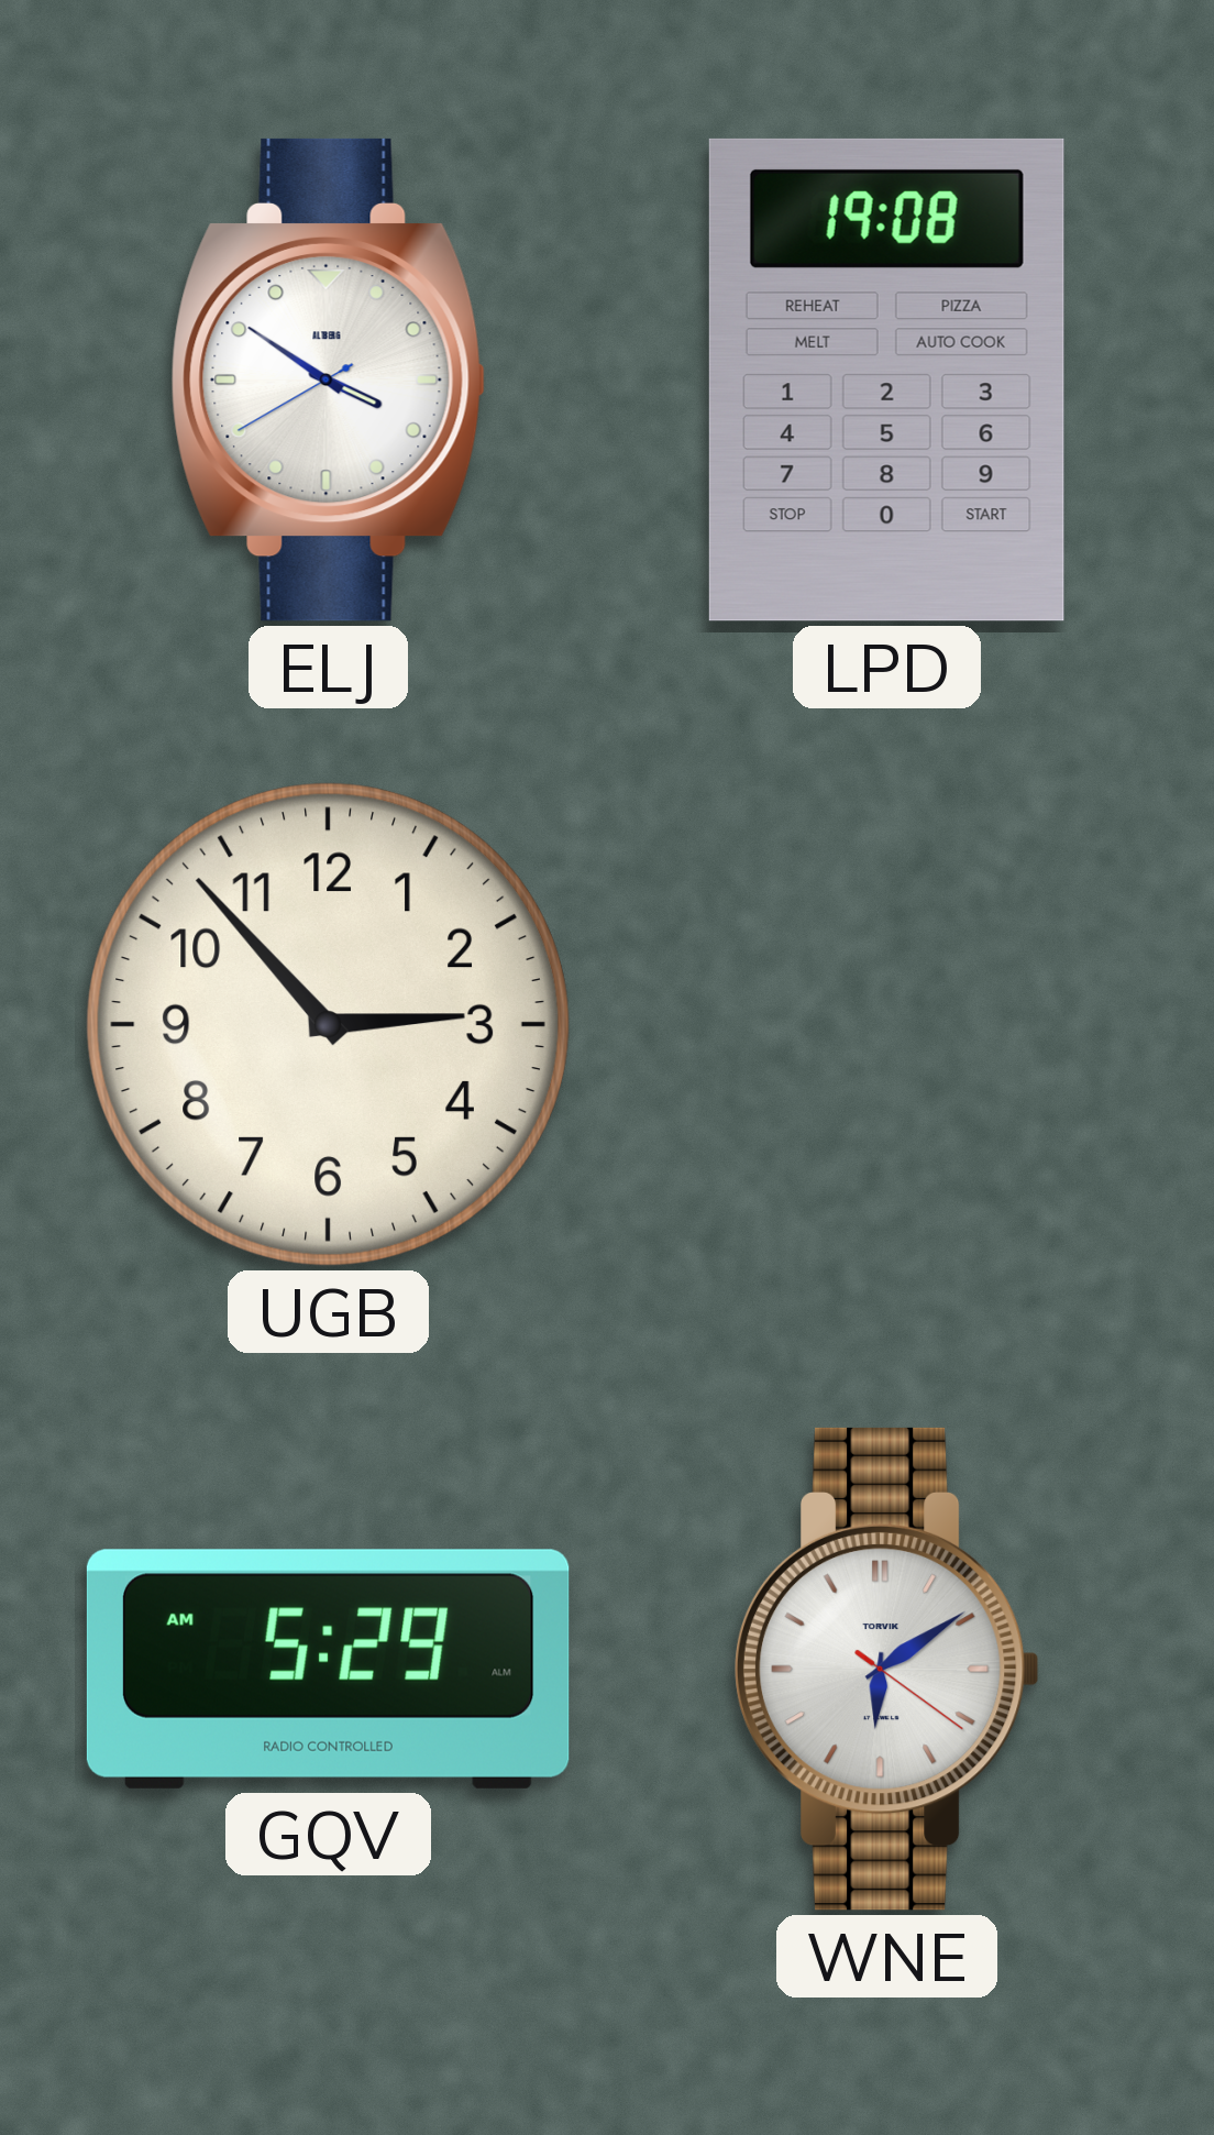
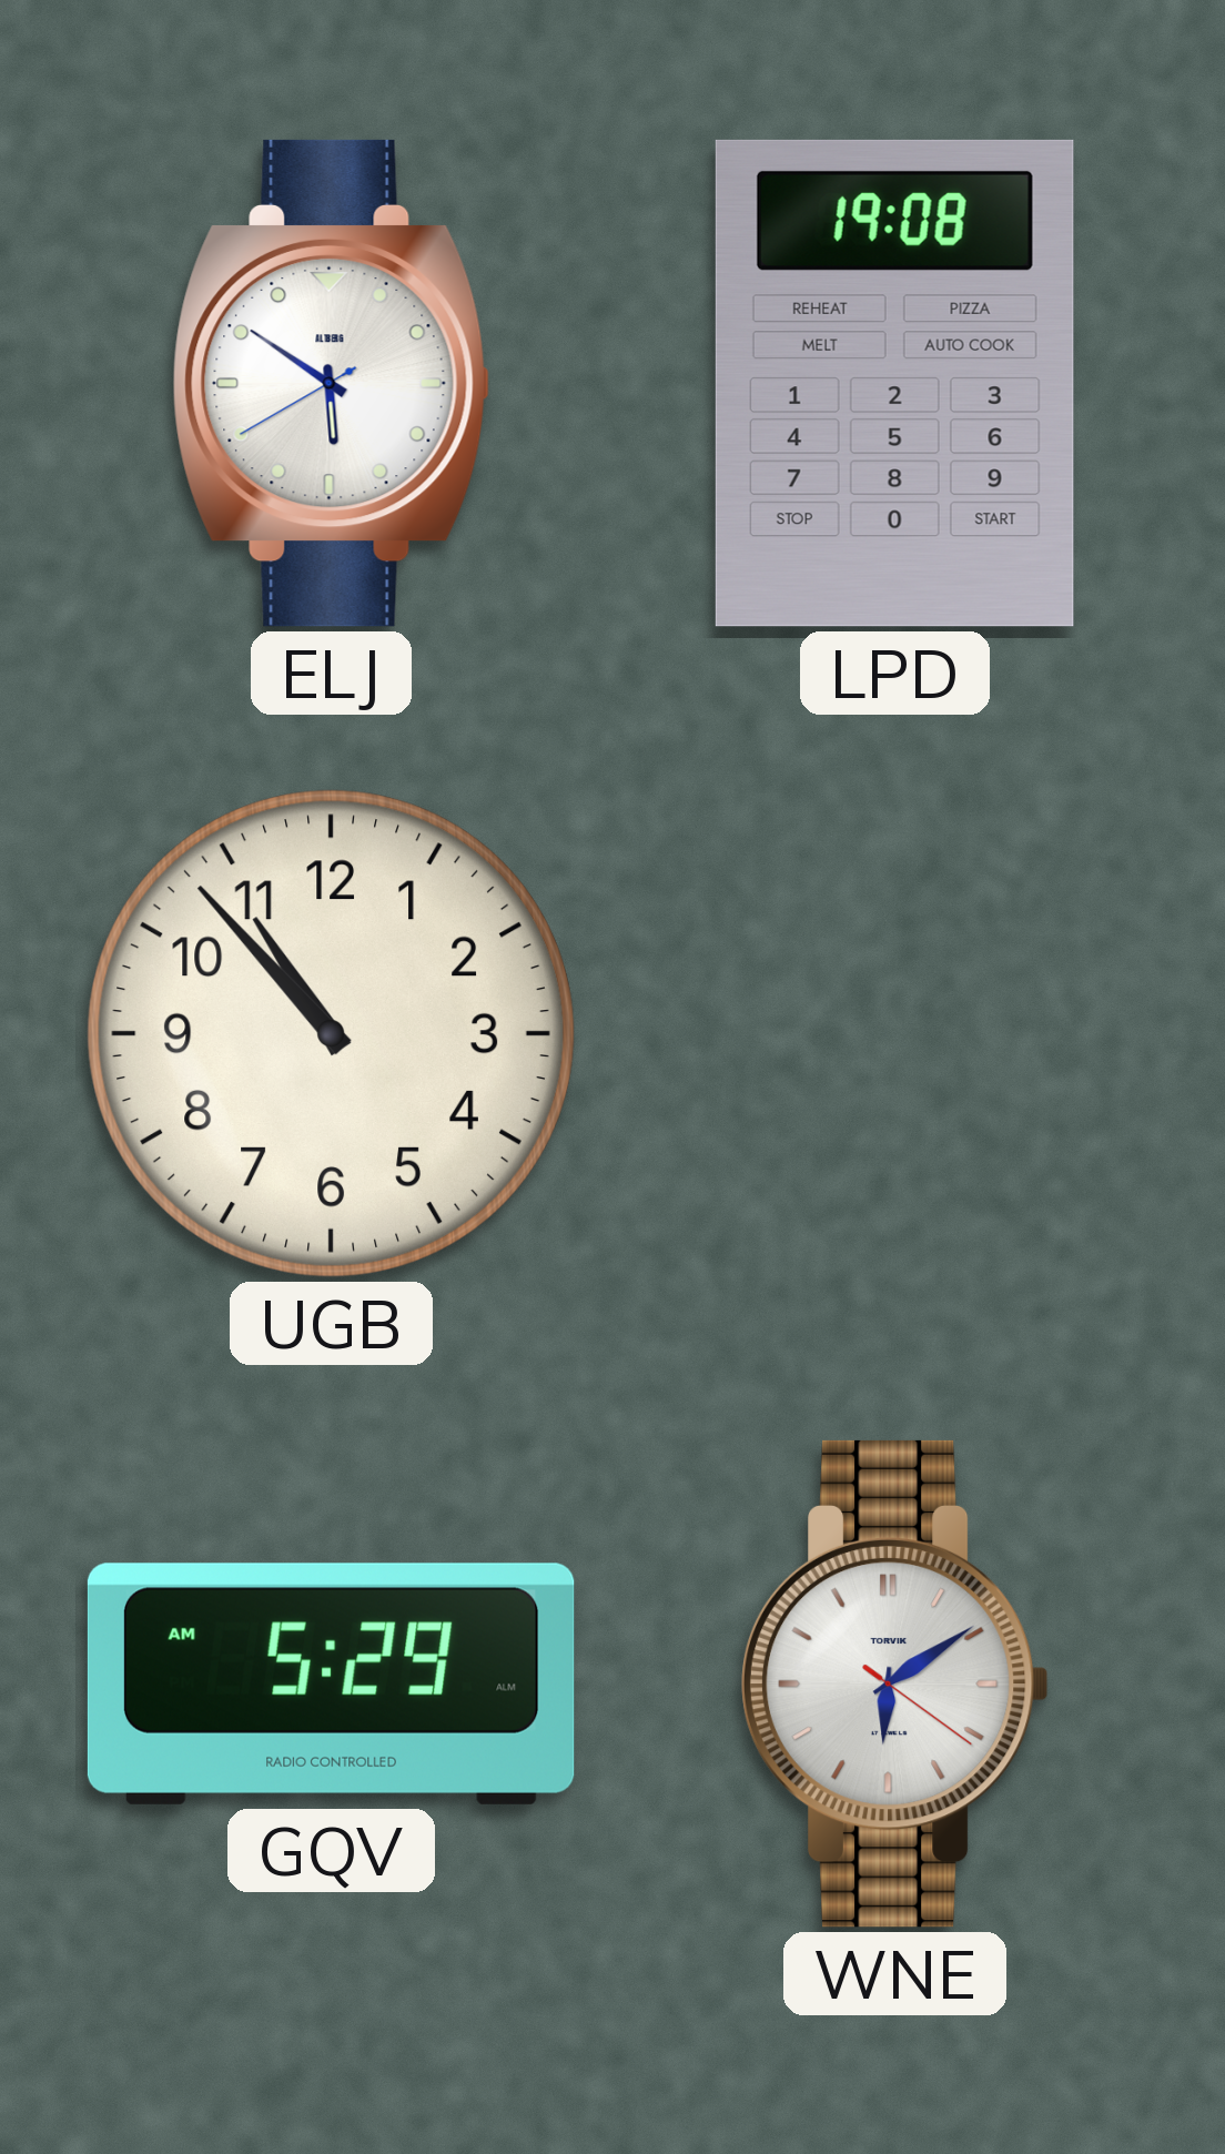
ELJ: 3:50 -> 5:50
UGB: 2:53 -> 10:53
